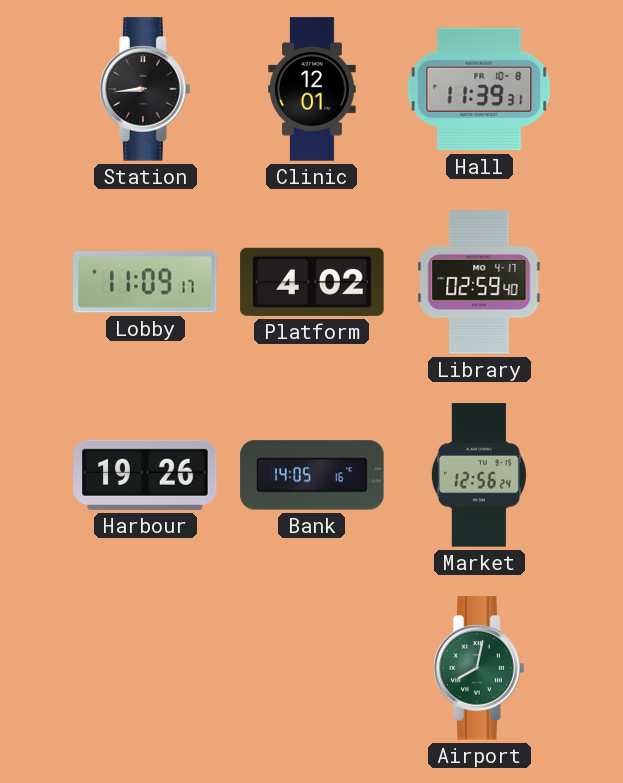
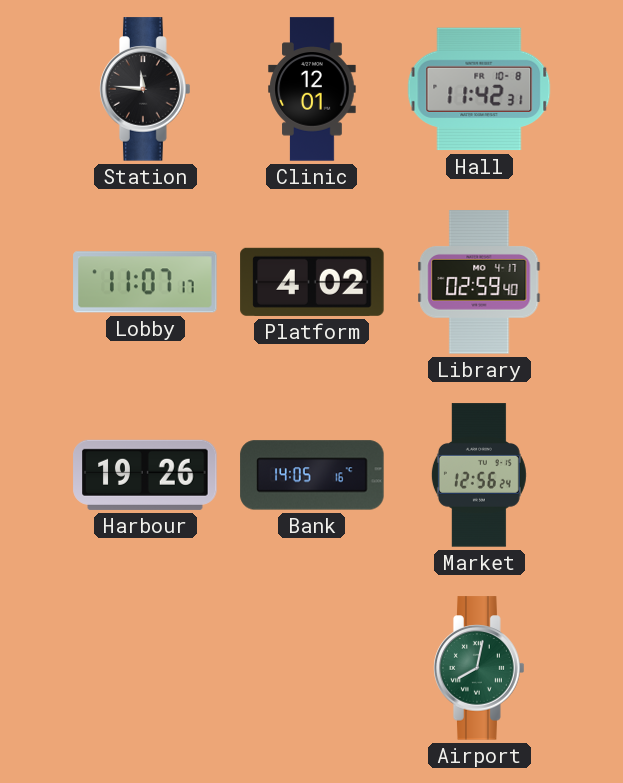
Station: 8:44 -> 11:46
Hall: 11:39 -> 11:42
Lobby: 11:09 -> 11:07
